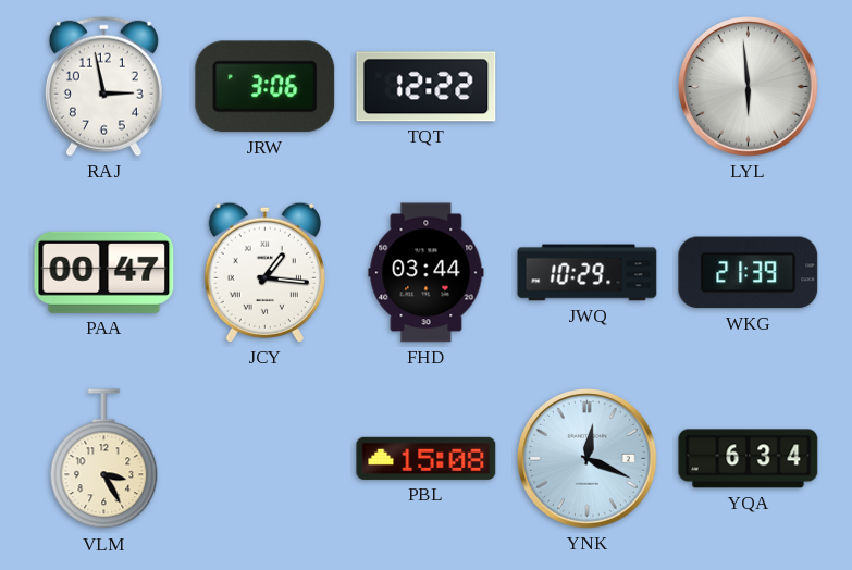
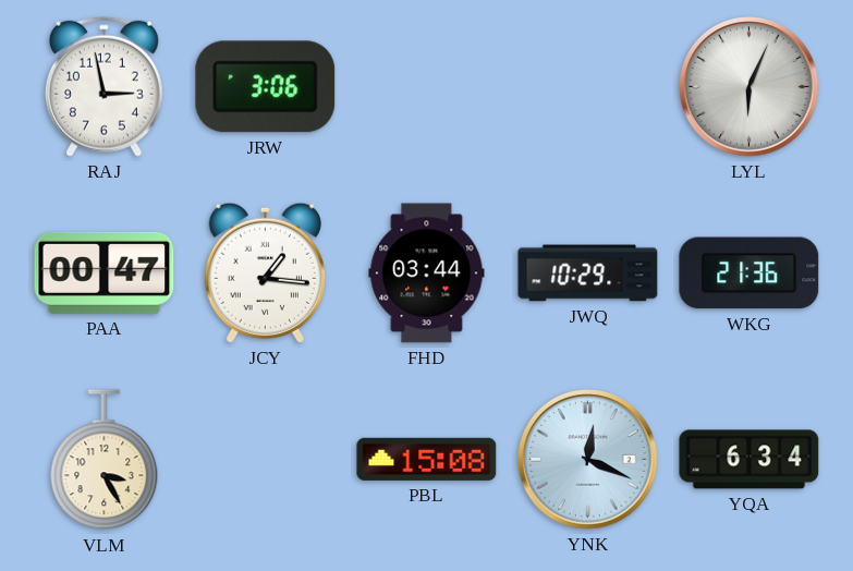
TQT: 12:22 -> none
LYL: 5:59 -> 6:04
WKG: 21:39 -> 21:36
